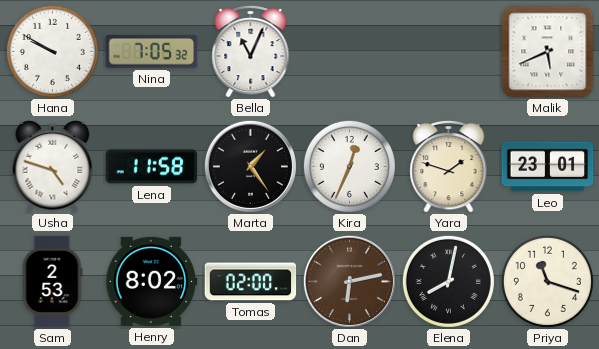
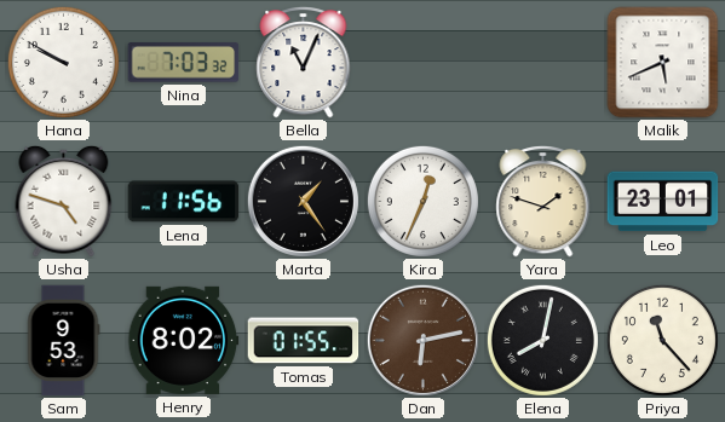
Nina: 7:05 -> 7:03
Lena: 11:58 -> 11:56
Sam: 2:53 -> 9:53
Tomas: 02:00 -> 01:55
Priya: 11:18 -> 11:23
